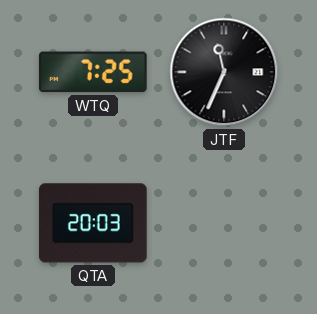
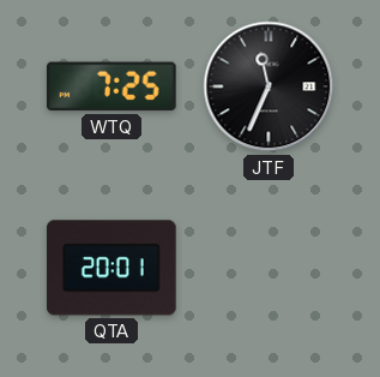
QTA: 20:03 -> 20:01
